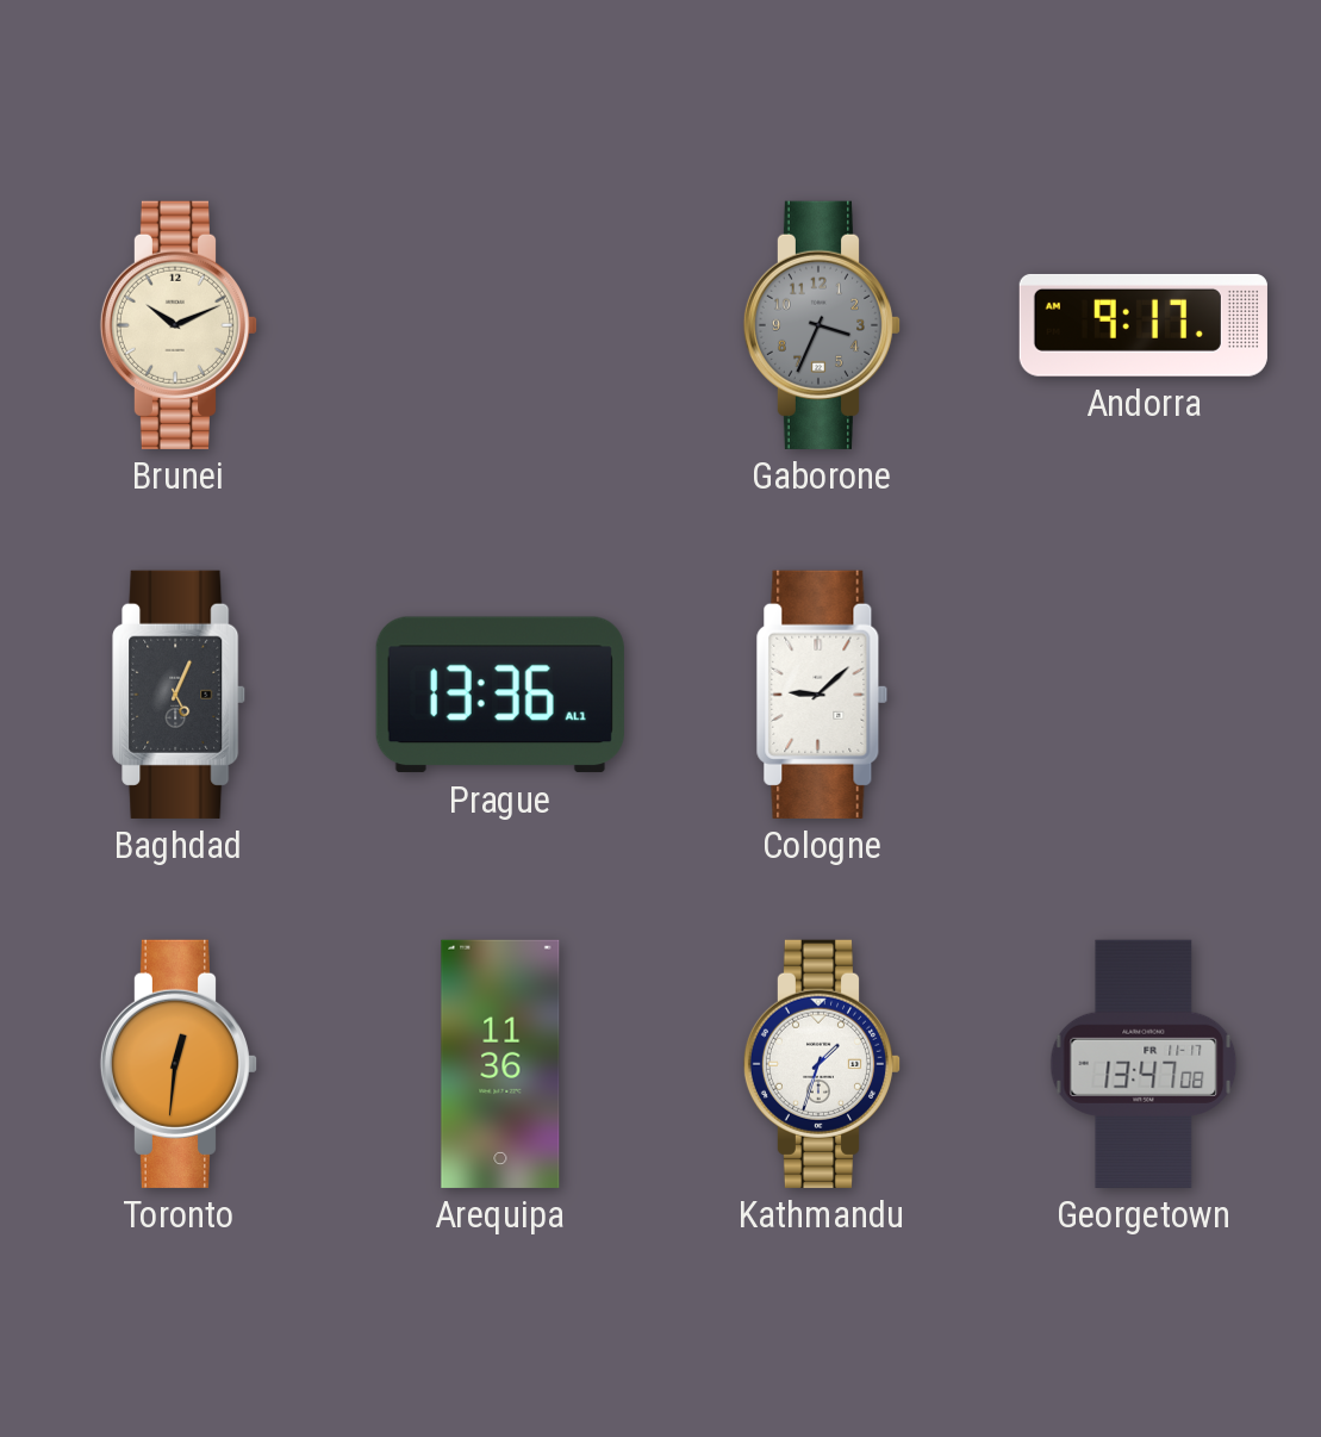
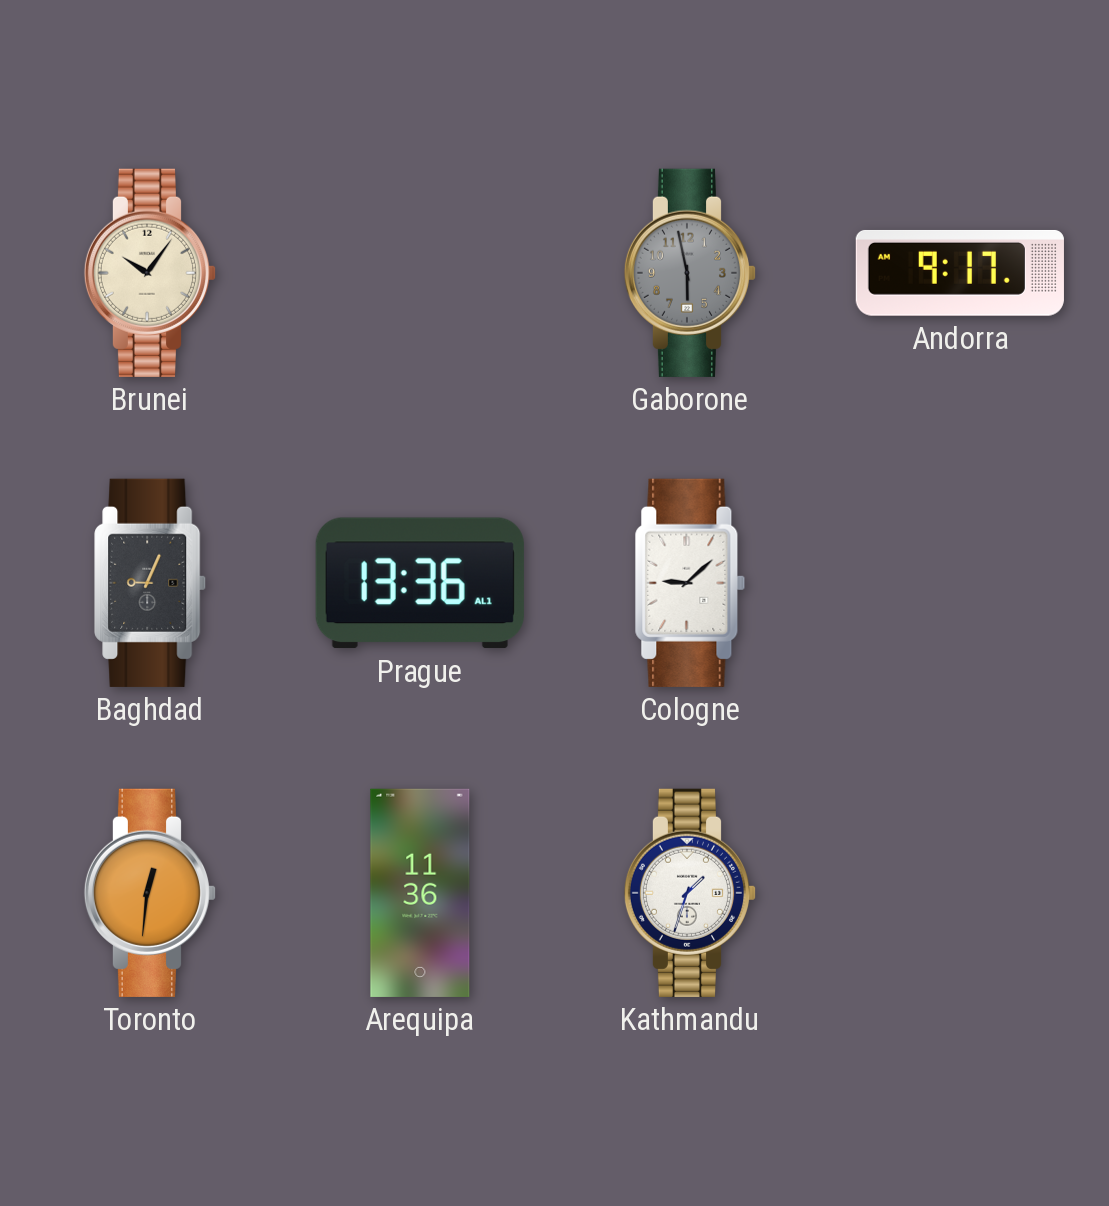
Brunei: 10:11 -> 10:06
Gaborone: 3:34 -> 5:58
Baghdad: 5:04 -> 9:04
Georgetown: 13:47 -> none
